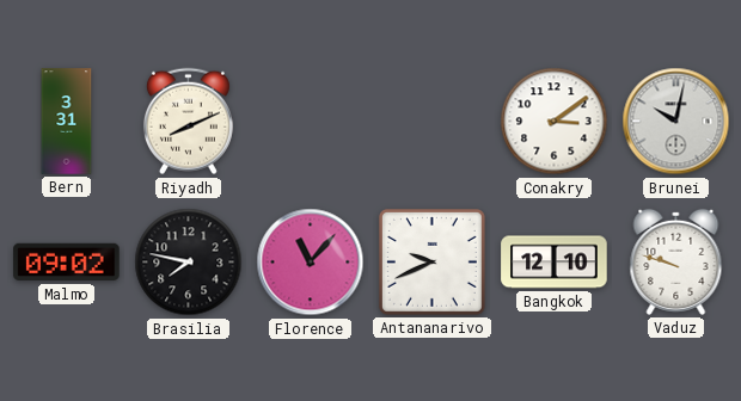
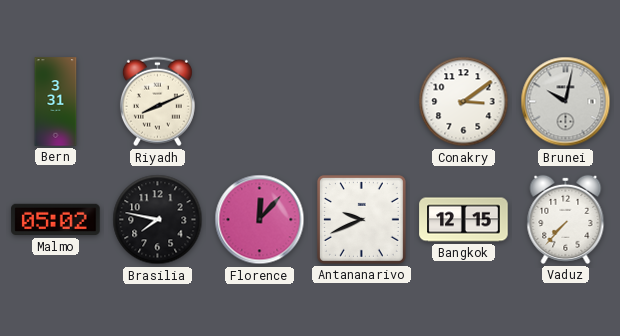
Malmo: 09:02 -> 05:02
Florence: 11:07 -> 12:07
Bangkok: 12:10 -> 12:15
Vaduz: 9:48 -> 7:37
